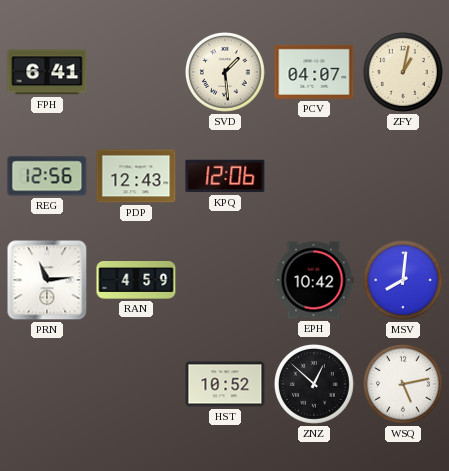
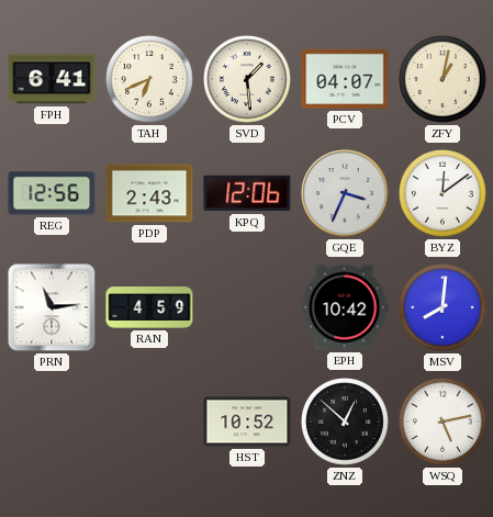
TAH: none -> 6:41
PDP: 12:43 -> 2:43
GQE: none -> 3:34
BYZ: none -> 12:09
